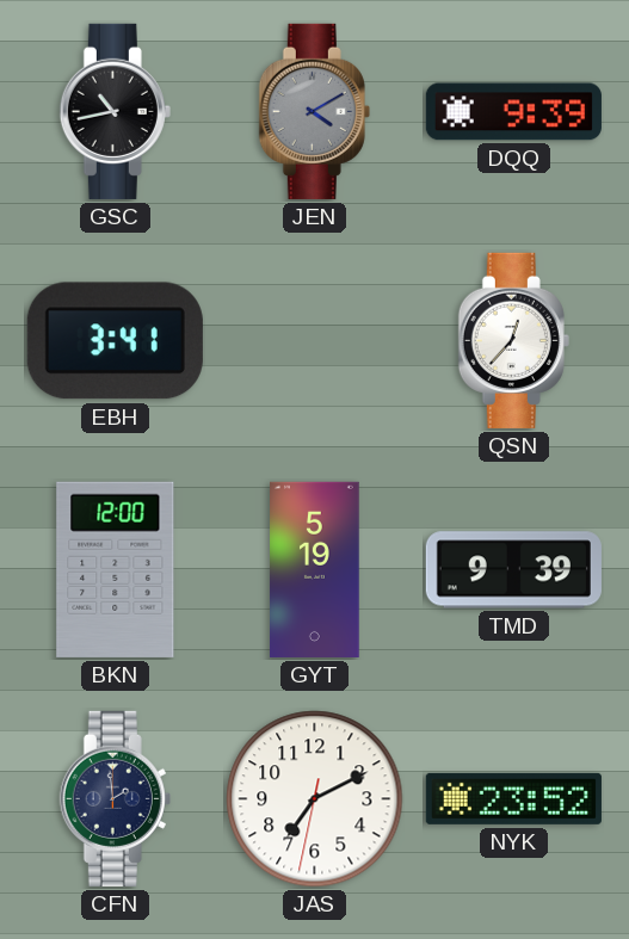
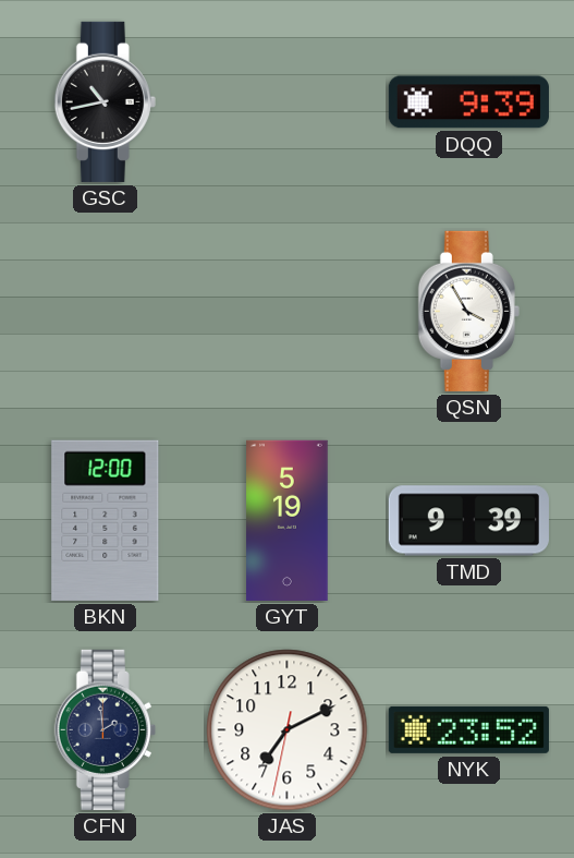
JEN: 4:10 -> none
EBH: 3:41 -> none
QSN: 12:37 -> 3:55
